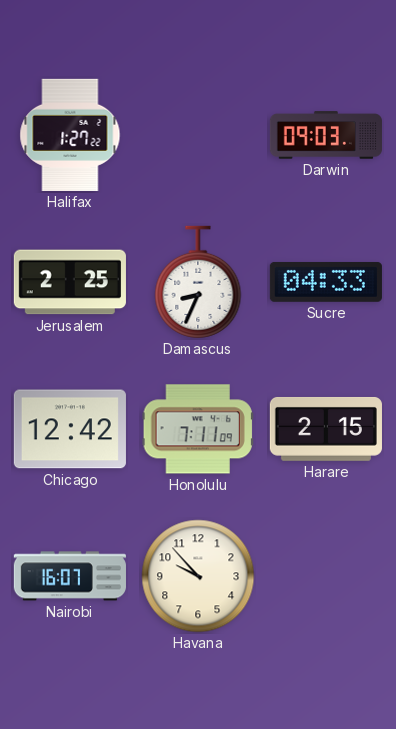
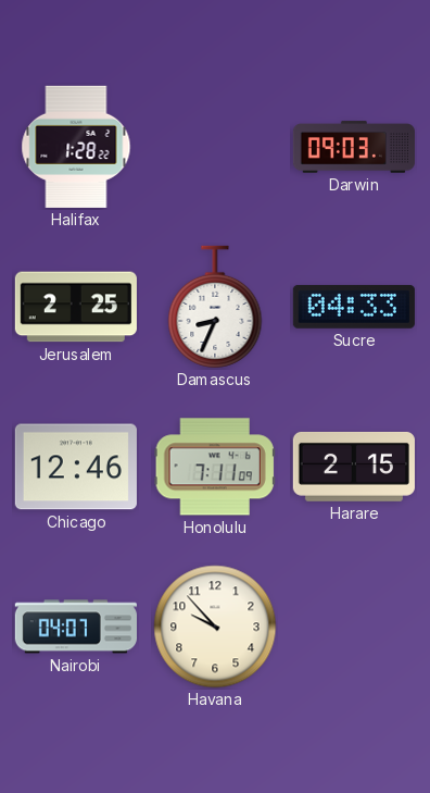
Halifax: 1:27 -> 1:28
Chicago: 12:42 -> 12:46
Nairobi: 16:07 -> 04:07
